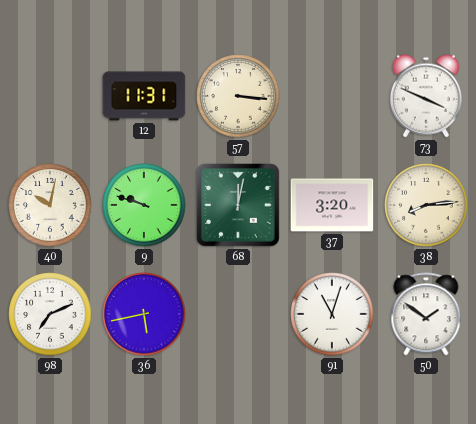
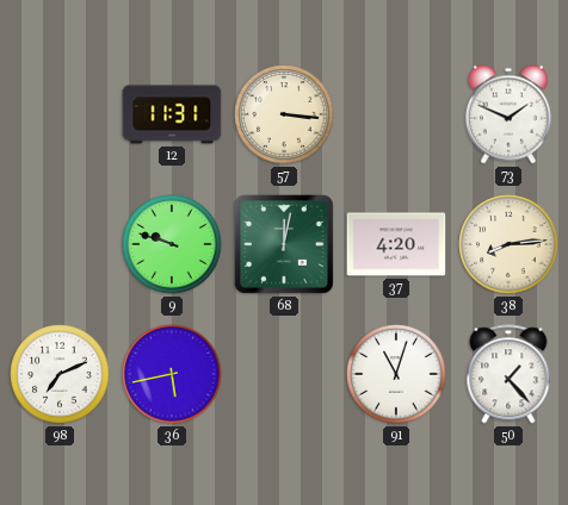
73: 3:49 -> 1:49
40: 10:02 -> none
37: 3:20 -> 4:20
50: 1:51 -> 1:23
